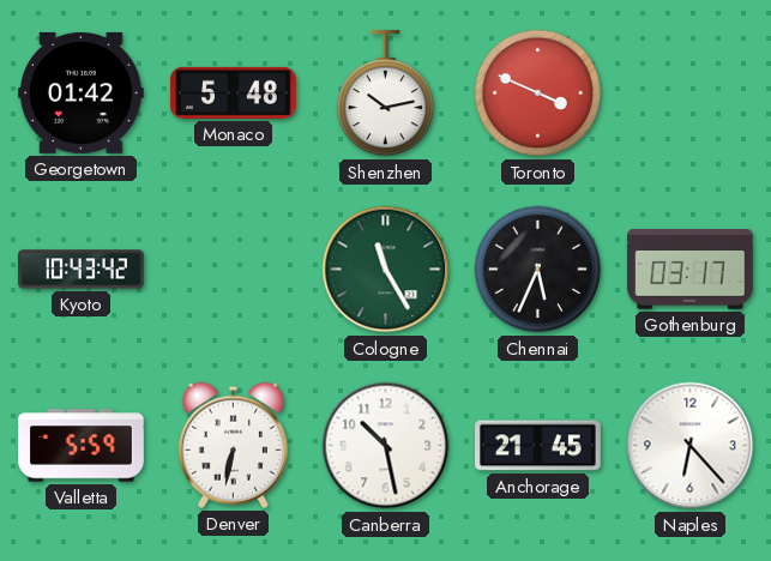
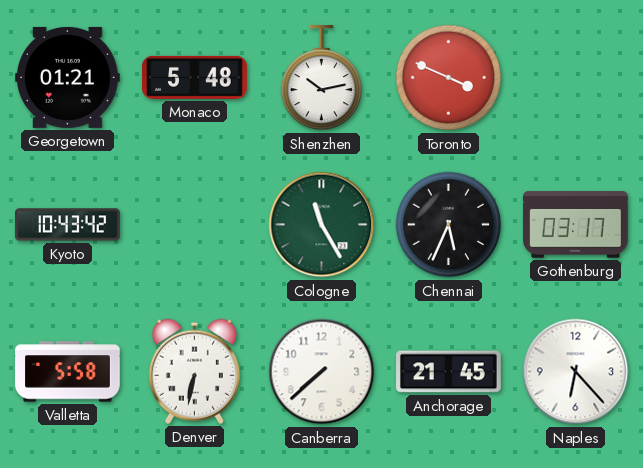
Georgetown: 01:42 -> 01:21
Valletta: 5:59 -> 5:58
Canberra: 10:28 -> 7:38
